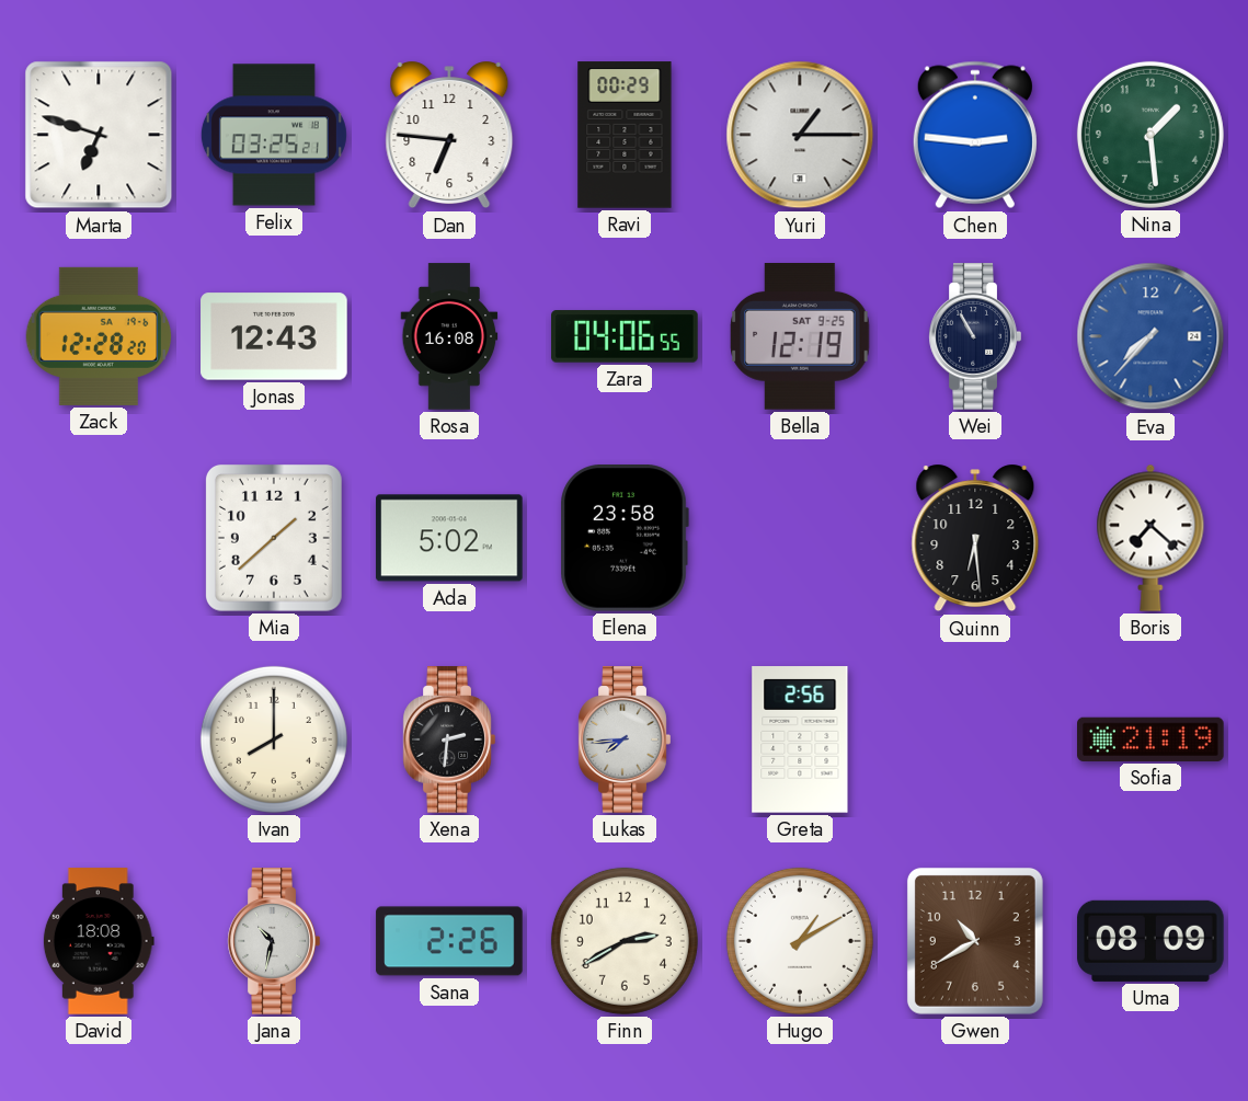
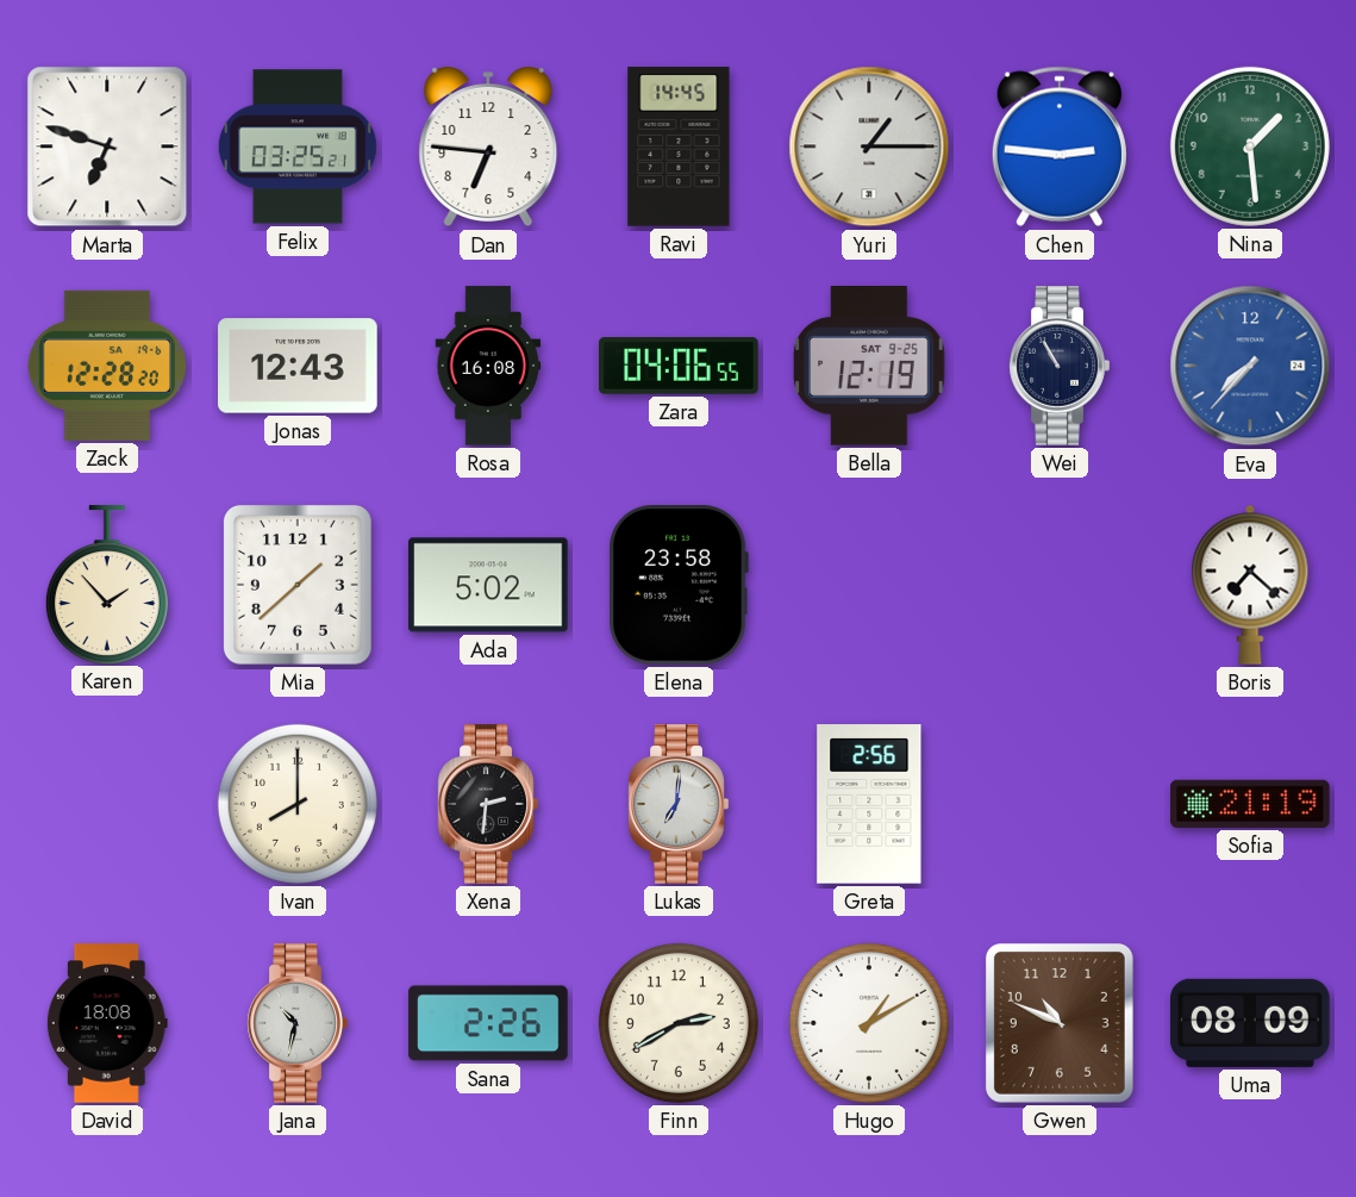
Ravi: 00:29 -> 14:45
Karen: none -> 1:53
Quinn: 6:29 -> none
Lukas: 7:44 -> 7:01
Gwen: 10:40 -> 10:49
